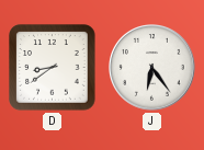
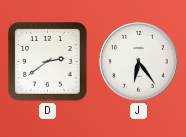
D: 8:39 -> 2:39
